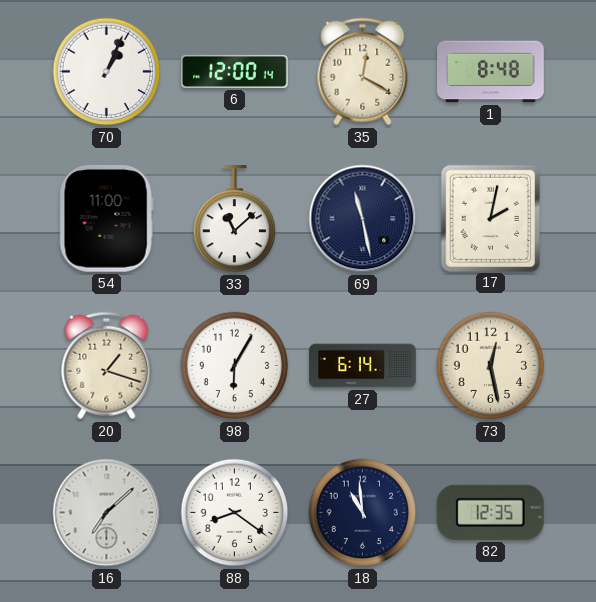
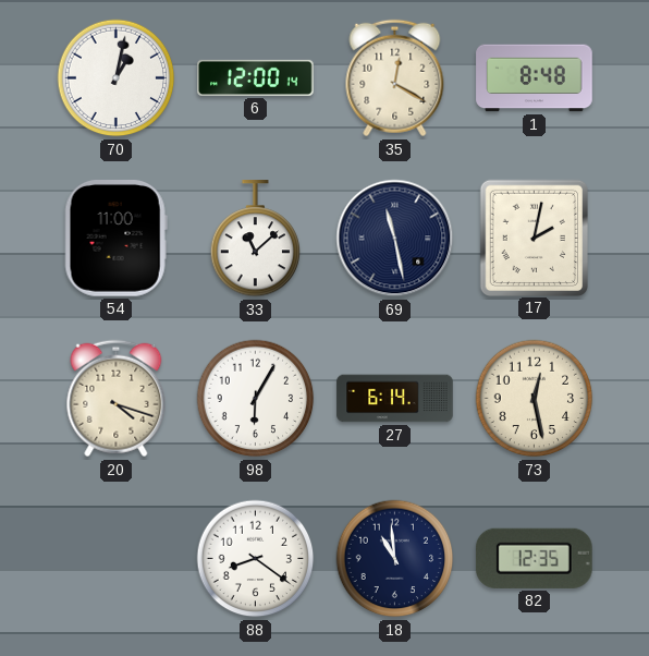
70: 1:04 -> 1:02
20: 1:18 -> 4:18
16: 7:08 -> none
